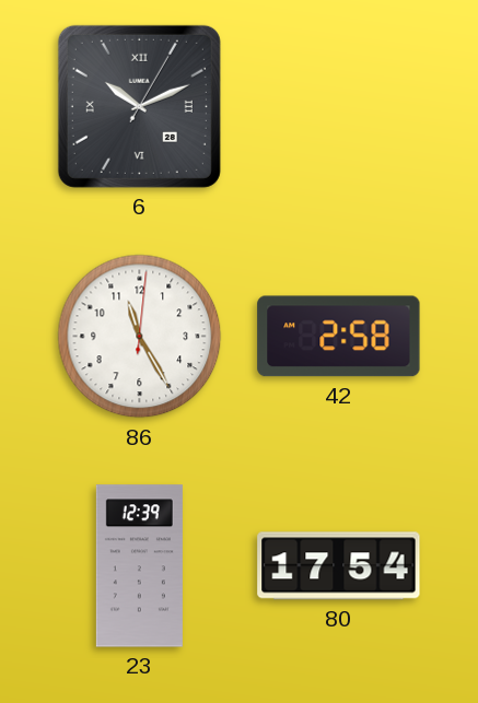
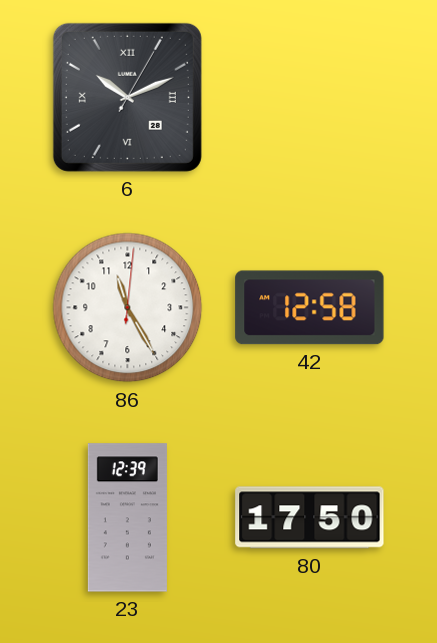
42: 2:58 -> 12:58
80: 17:54 -> 17:50
